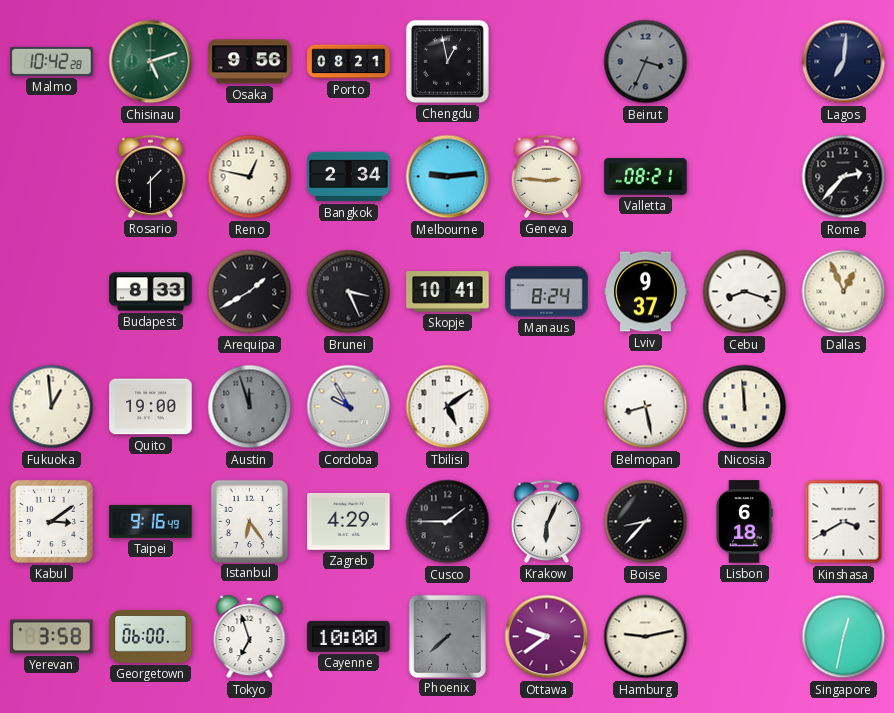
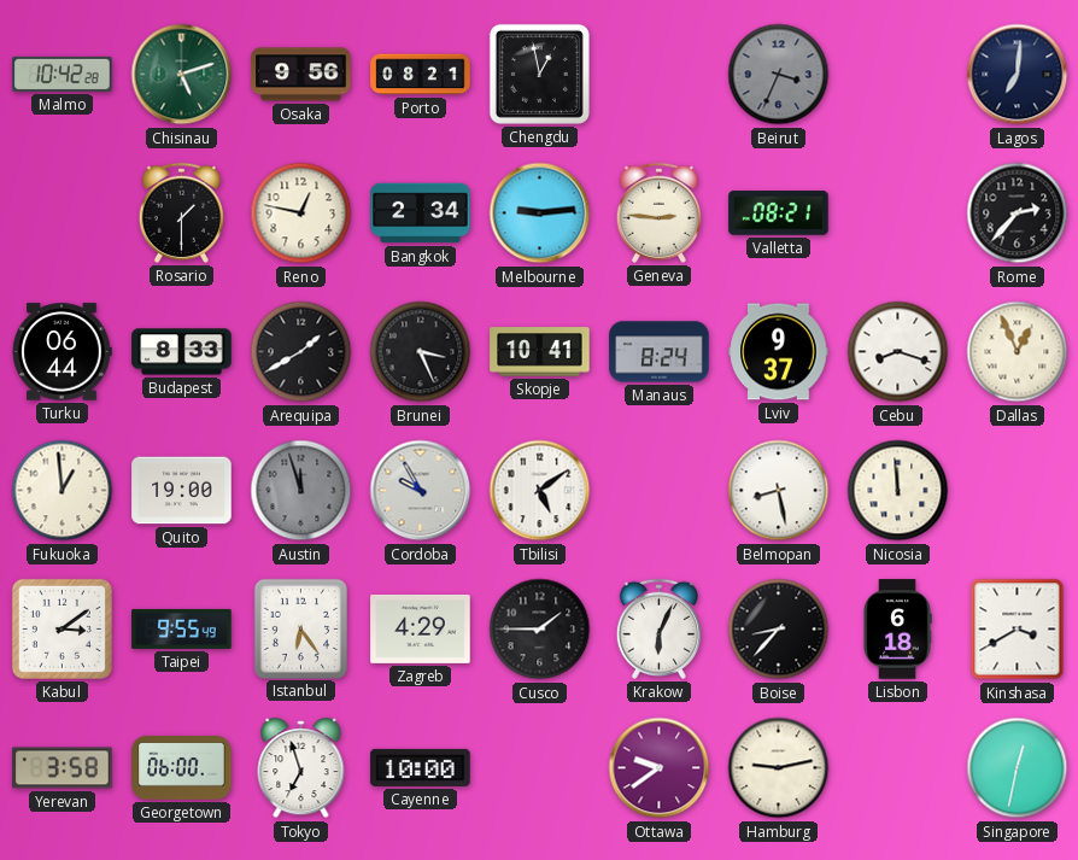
Turku: none -> 06:44
Taipei: 9:16 -> 9:55
Phoenix: 7:38 -> none
